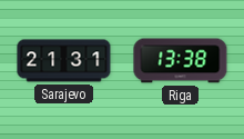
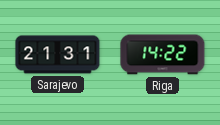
Riga: 13:38 -> 14:22
